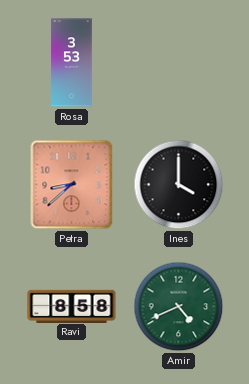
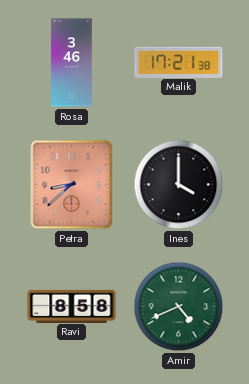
Rosa: 3:53 -> 3:46
Malik: none -> 17:21
